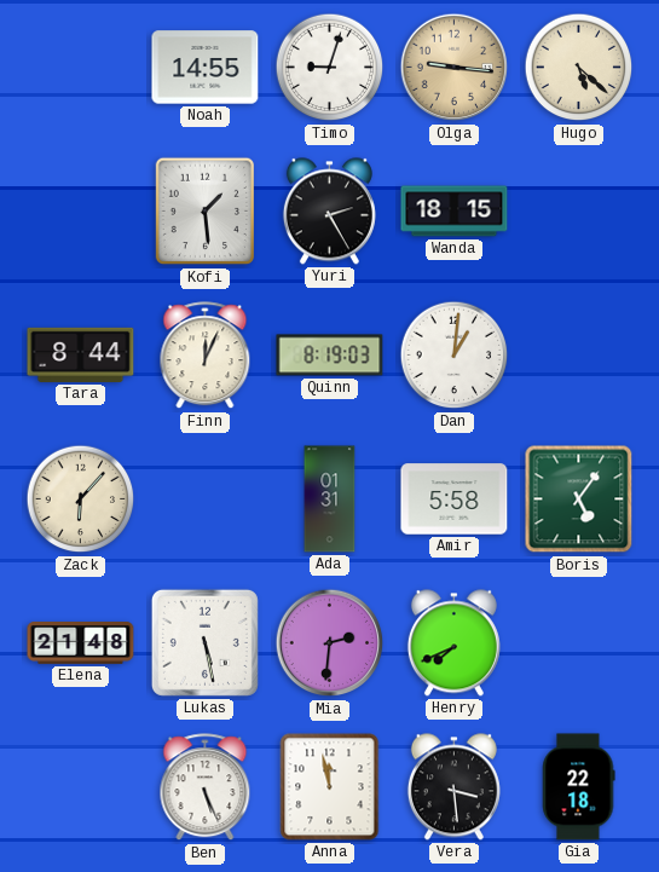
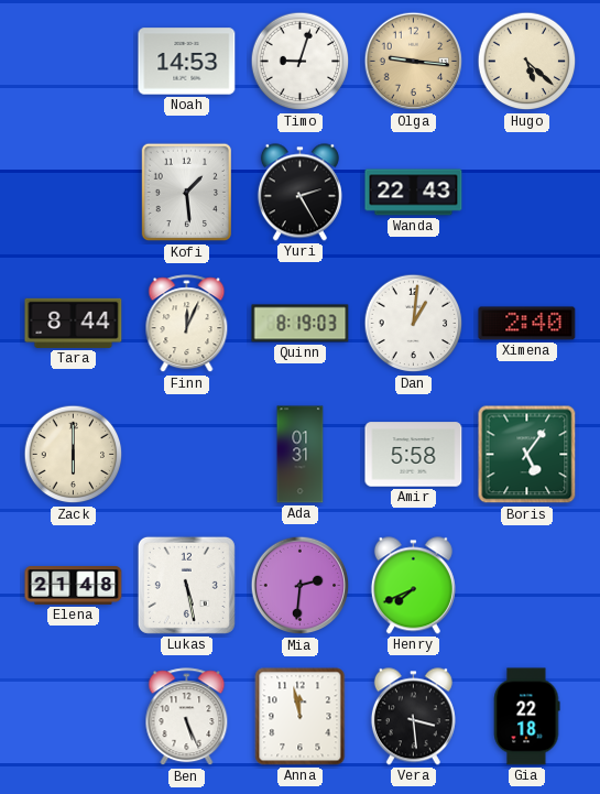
Noah: 14:55 -> 14:53
Wanda: 18:15 -> 22:43
Ximena: none -> 2:40
Zack: 6:07 -> 6:00
